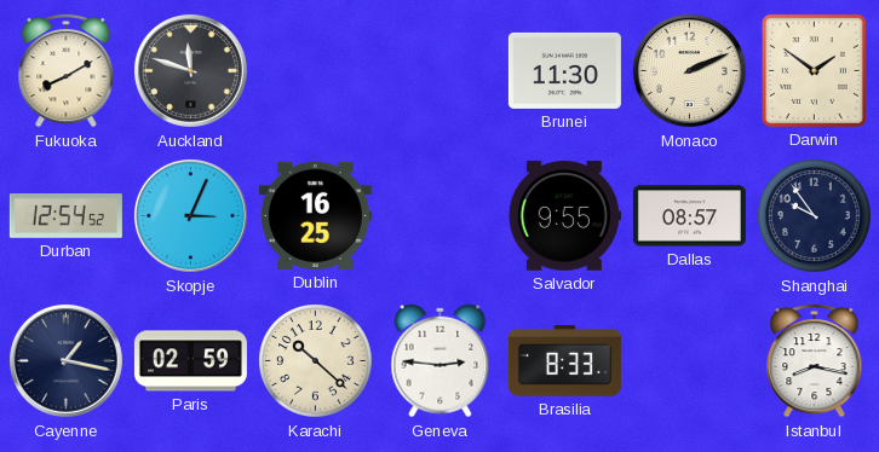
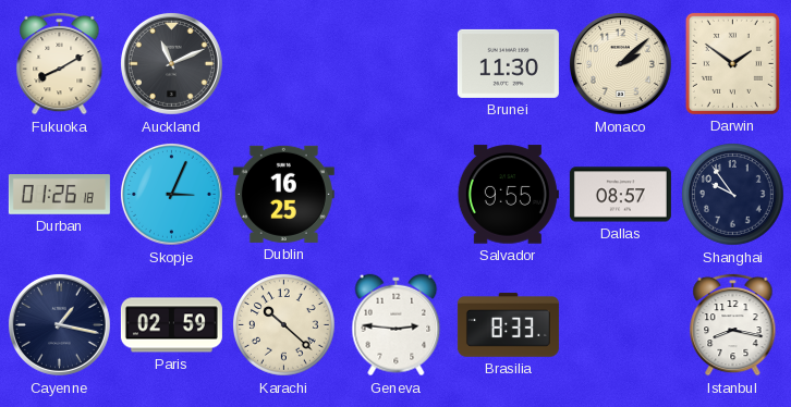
Auckland: 11:48 -> 11:11
Monaco: 2:11 -> 2:08
Durban: 12:54 -> 01:26
